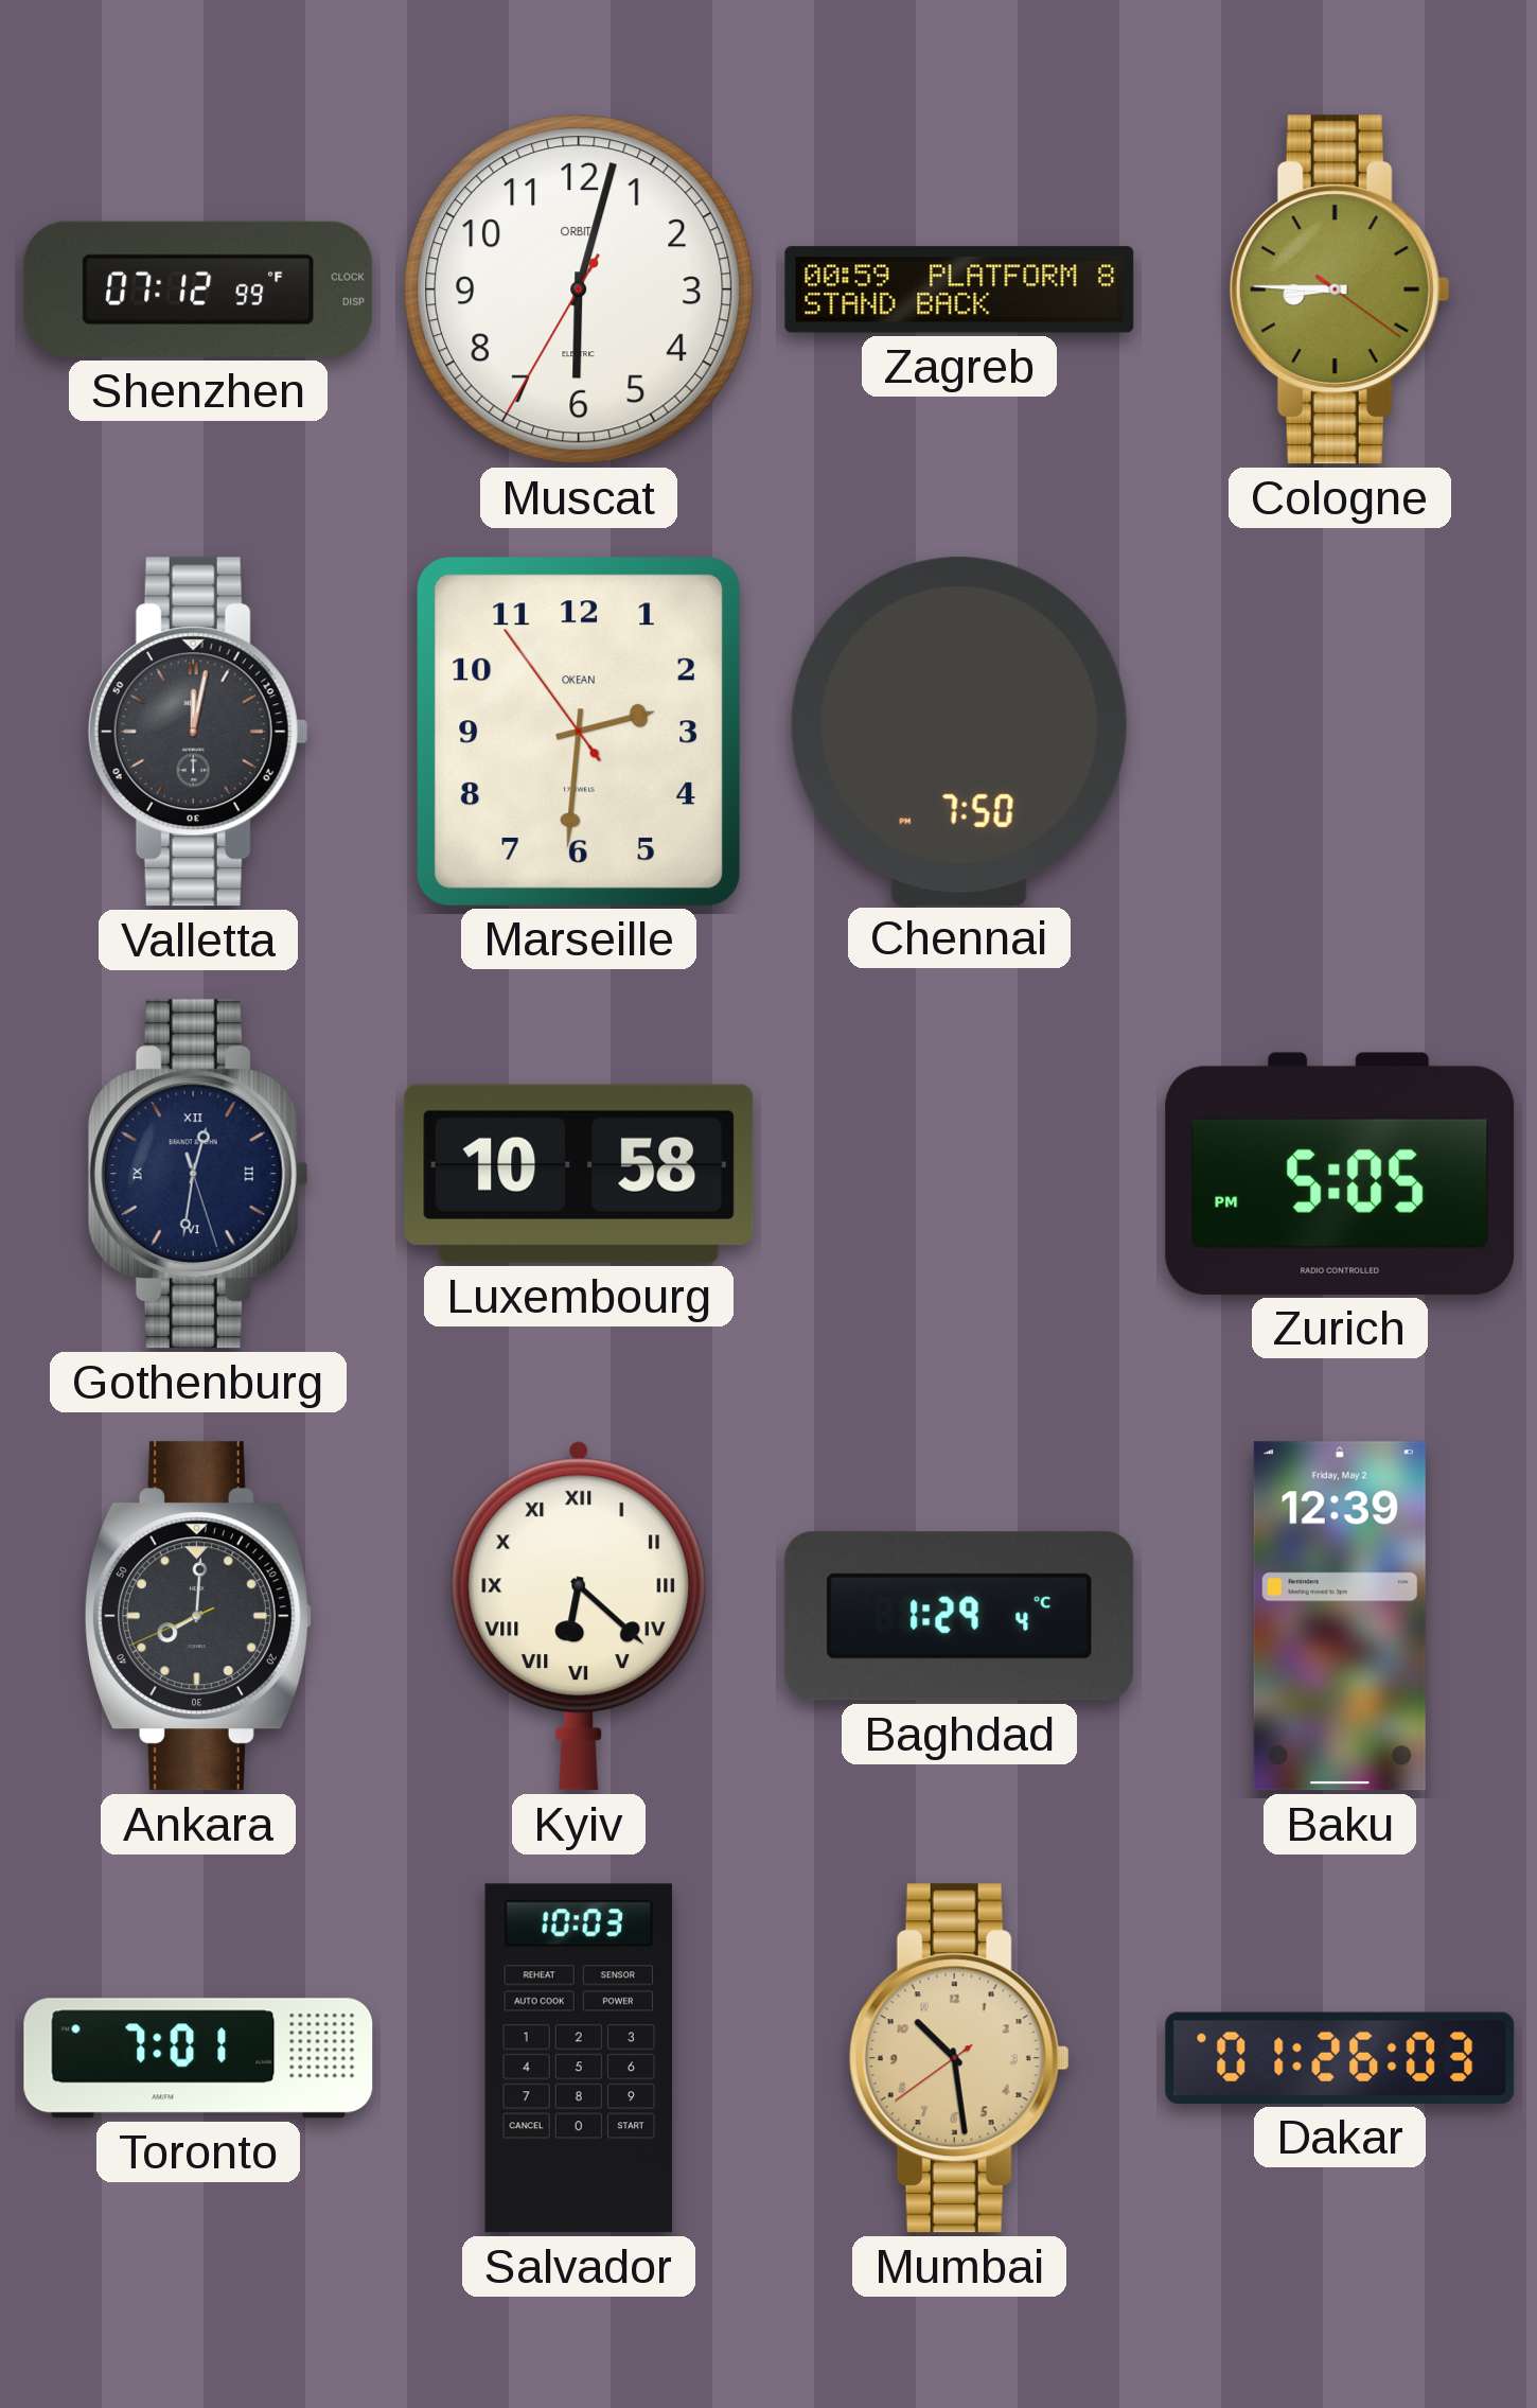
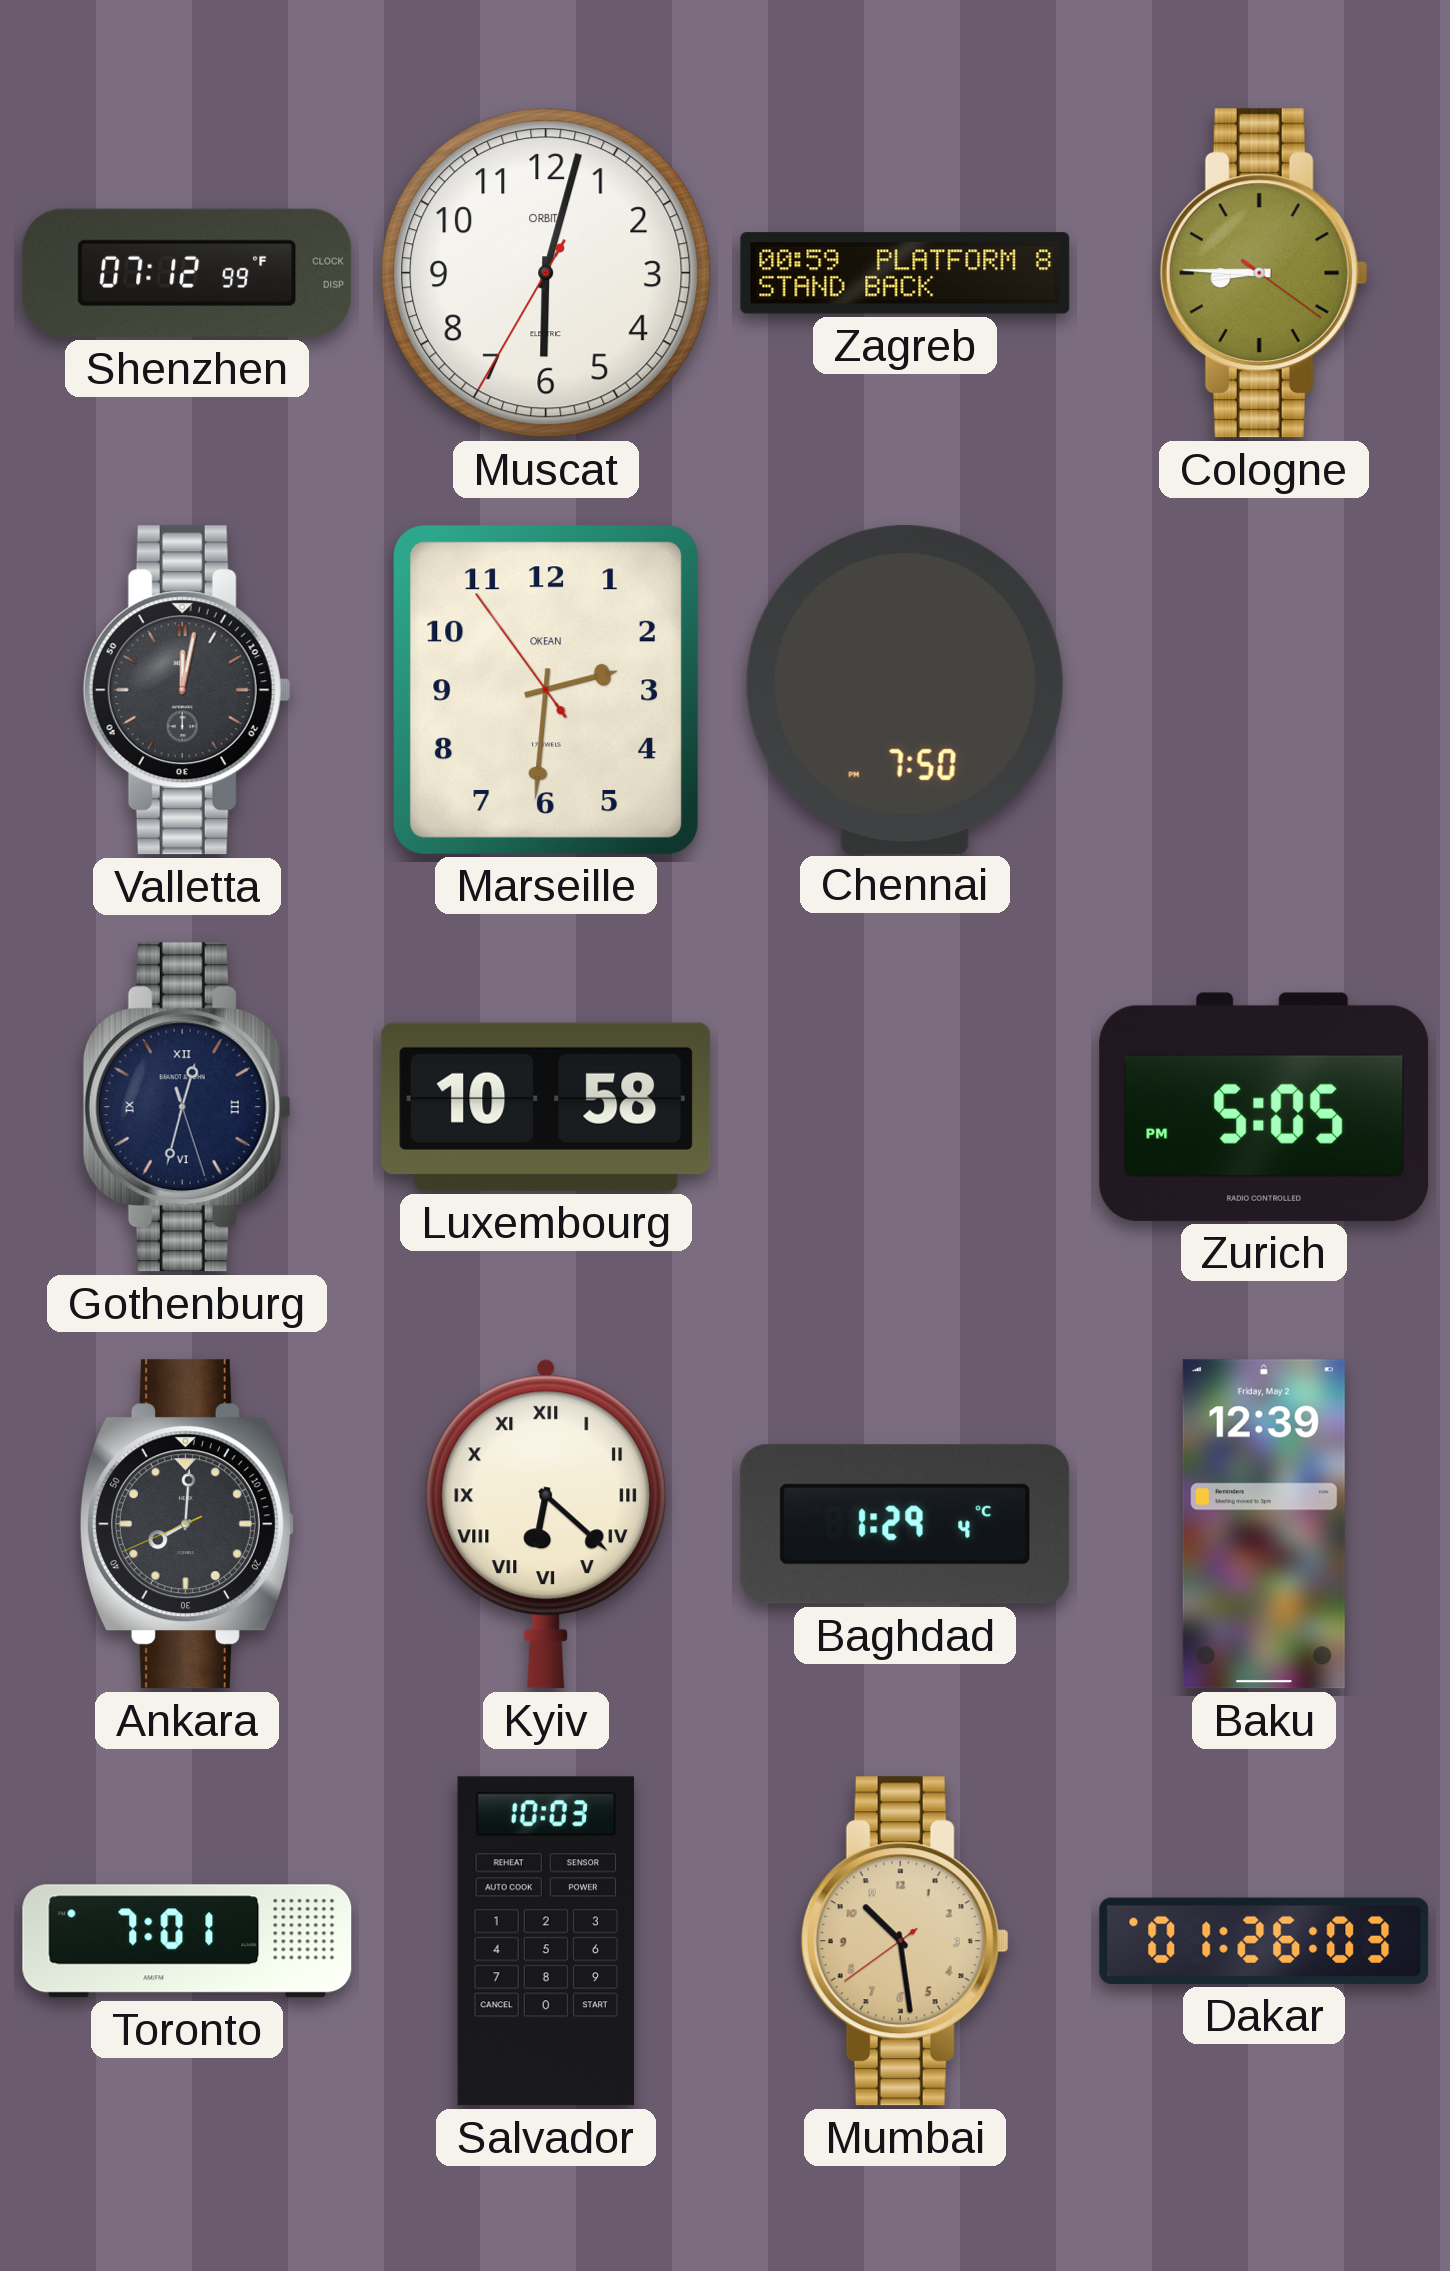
Gothenburg: 12:31 -> 12:32
